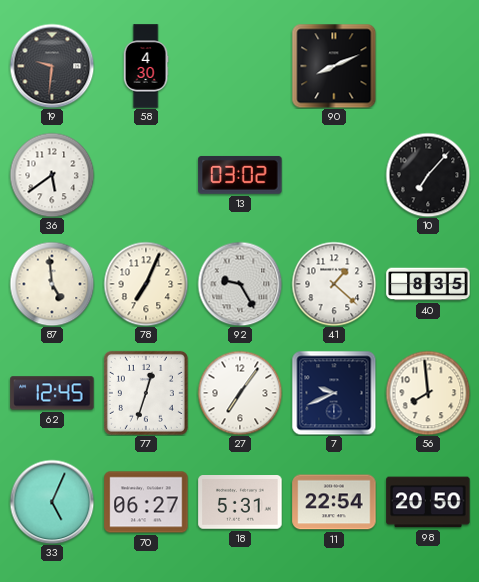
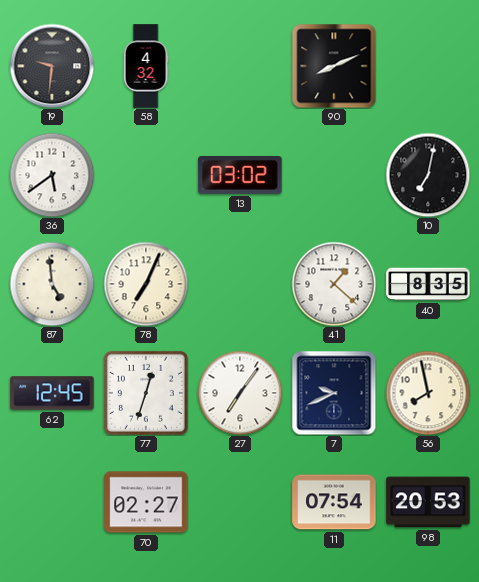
58: 4:30 -> 4:32
10: 7:07 -> 7:02
92: 9:25 -> none
56: 7:59 -> 7:58
33: 5:04 -> none
70: 06:27 -> 02:27
18: 5:31 -> none
11: 22:54 -> 07:54
98: 20:50 -> 20:53
